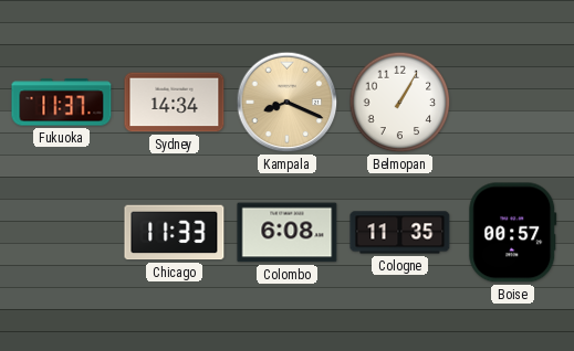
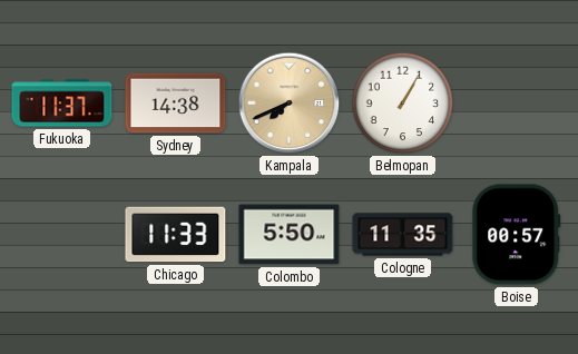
Sydney: 14:34 -> 14:38
Kampala: 8:19 -> 7:41
Colombo: 6:08 -> 5:50
